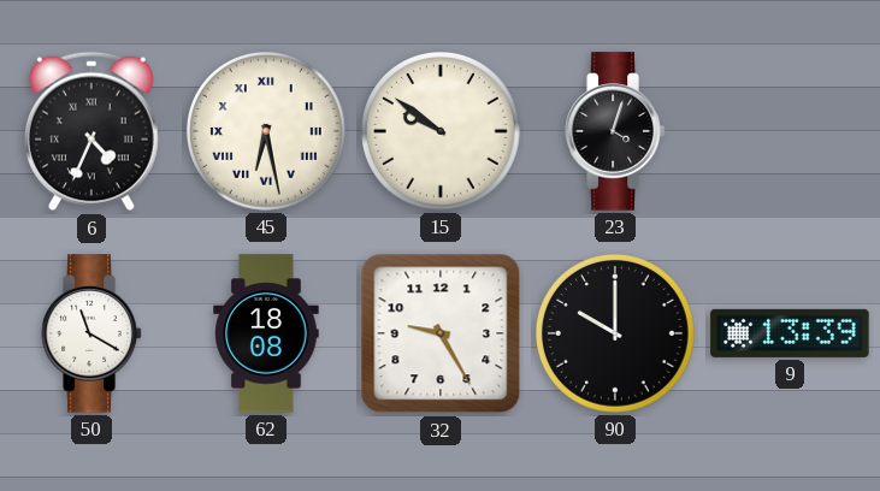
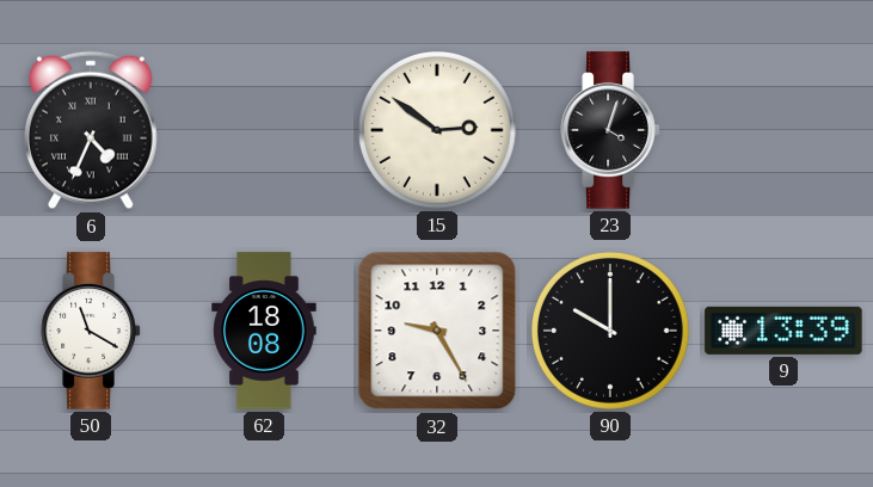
45: 6:28 -> none
15: 9:51 -> 2:51
